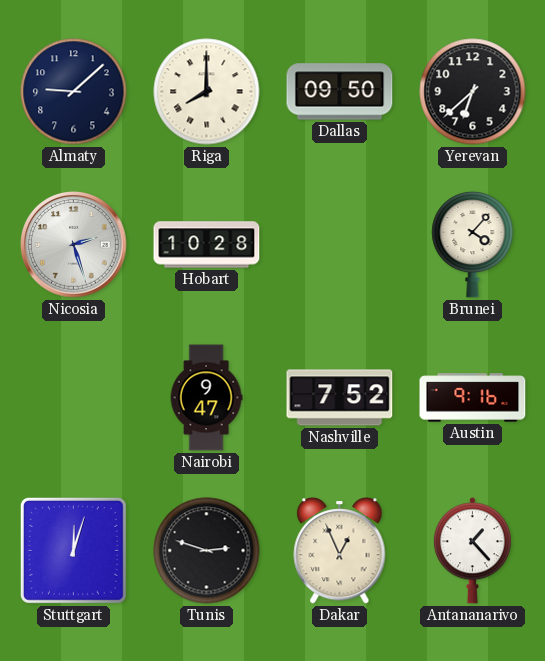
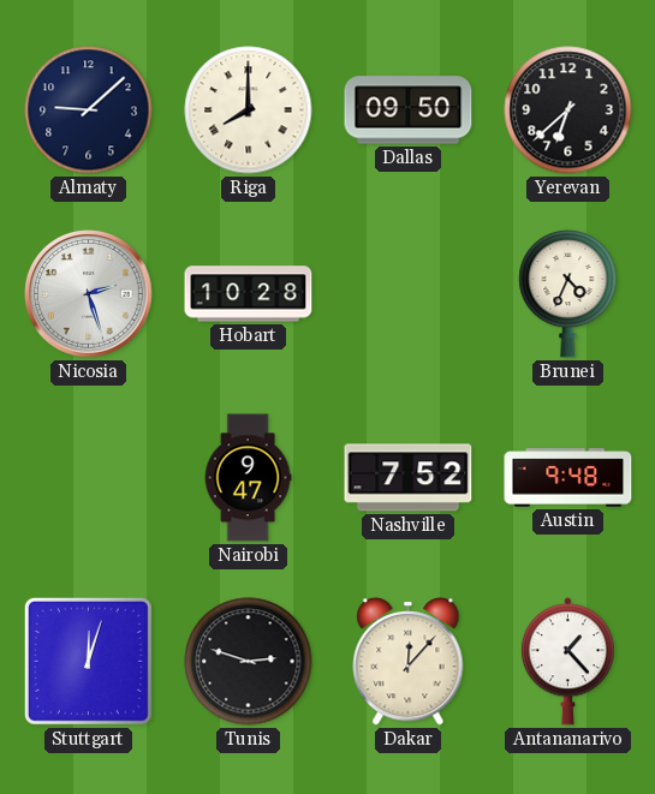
Brunei: 4:07 -> 4:34
Austin: 9:16 -> 9:48
Dakar: 12:56 -> 12:07
